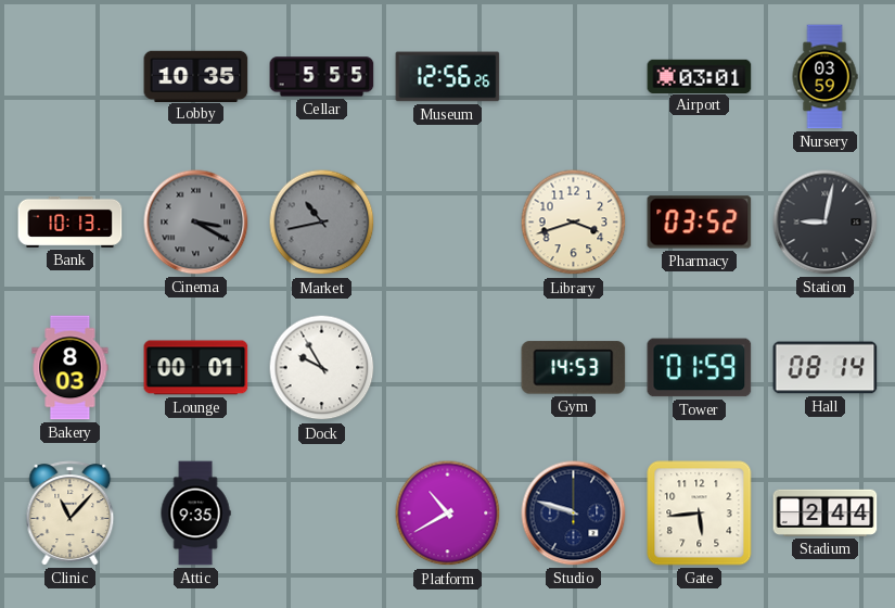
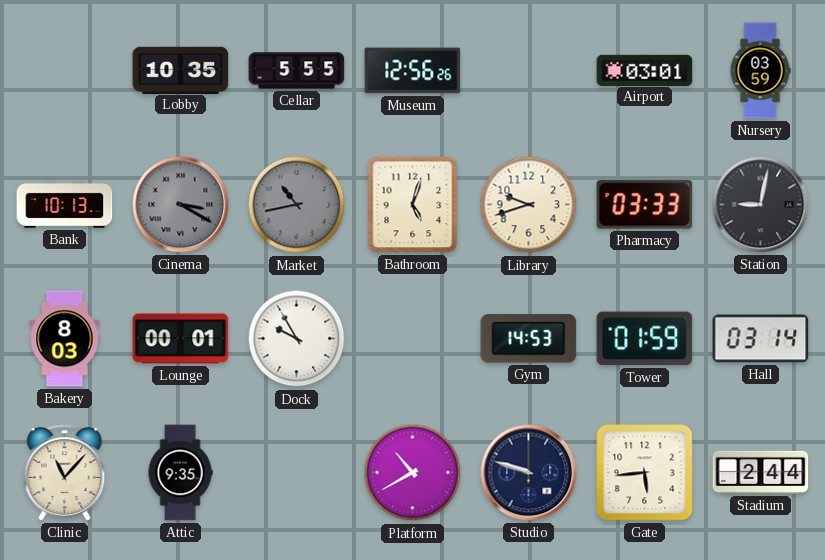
Bathroom: none -> 5:03
Library: 3:42 -> 9:42
Pharmacy: 03:52 -> 03:33
Hall: 08:14 -> 03:14
